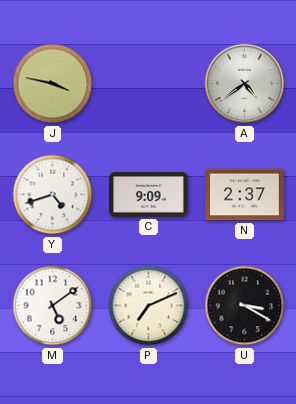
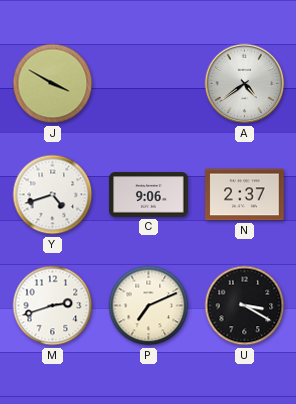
J: 3:47 -> 3:50
C: 9:09 -> 9:06
M: 5:09 -> 2:42
